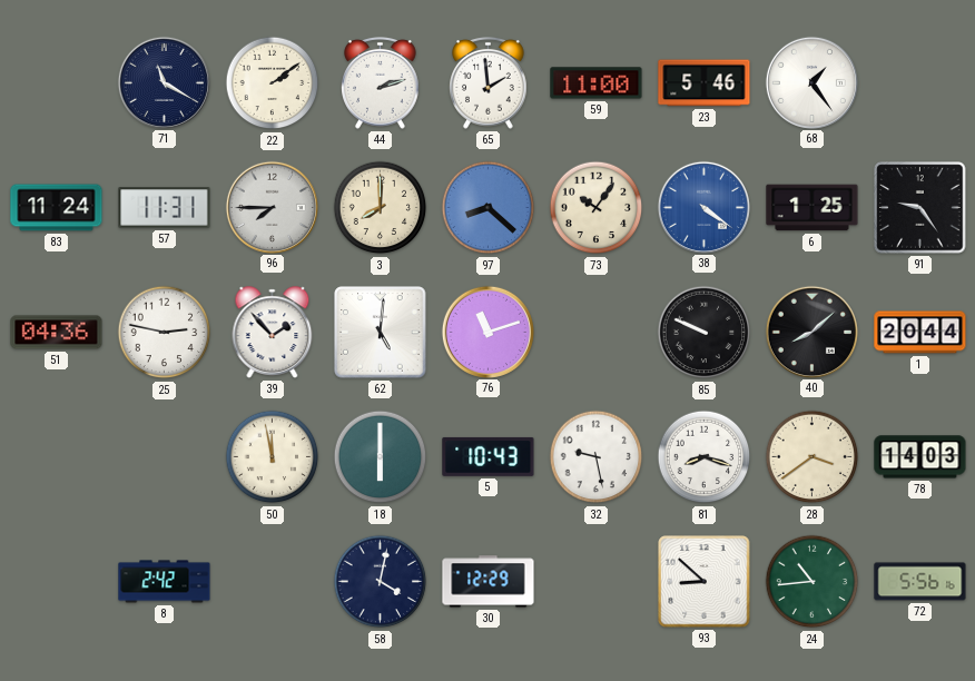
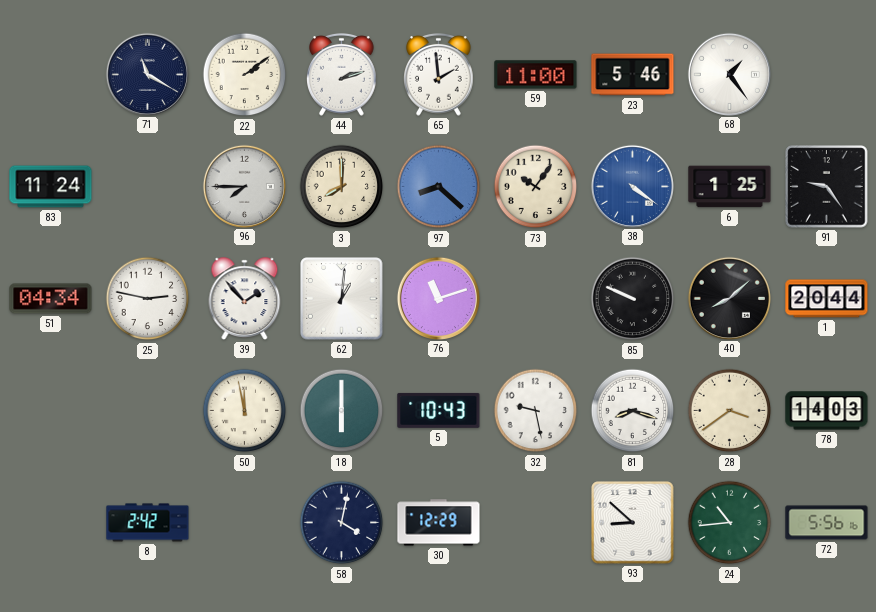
57: 11:31 -> none
51: 04:36 -> 04:34
62: 5:01 -> 1:01
